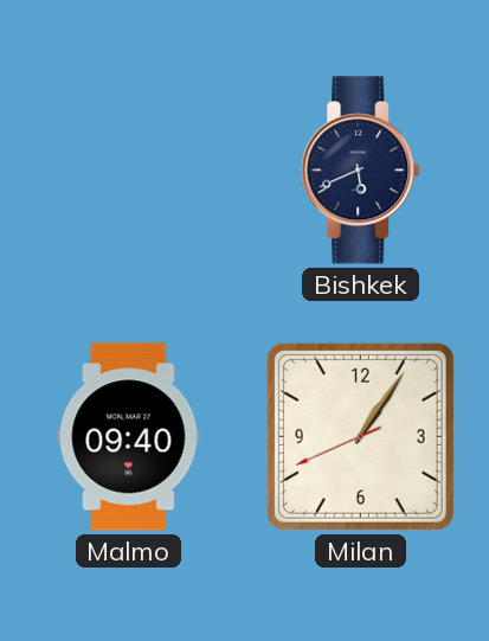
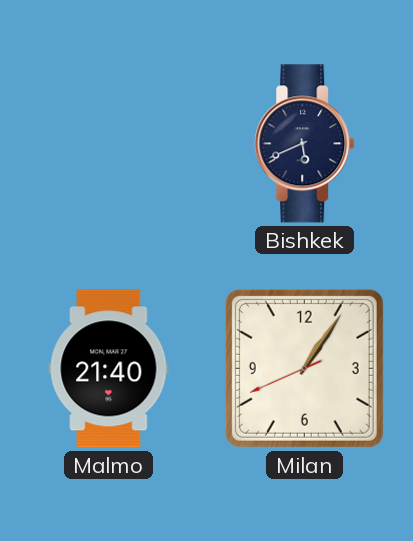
Malmo: 09:40 -> 21:40
